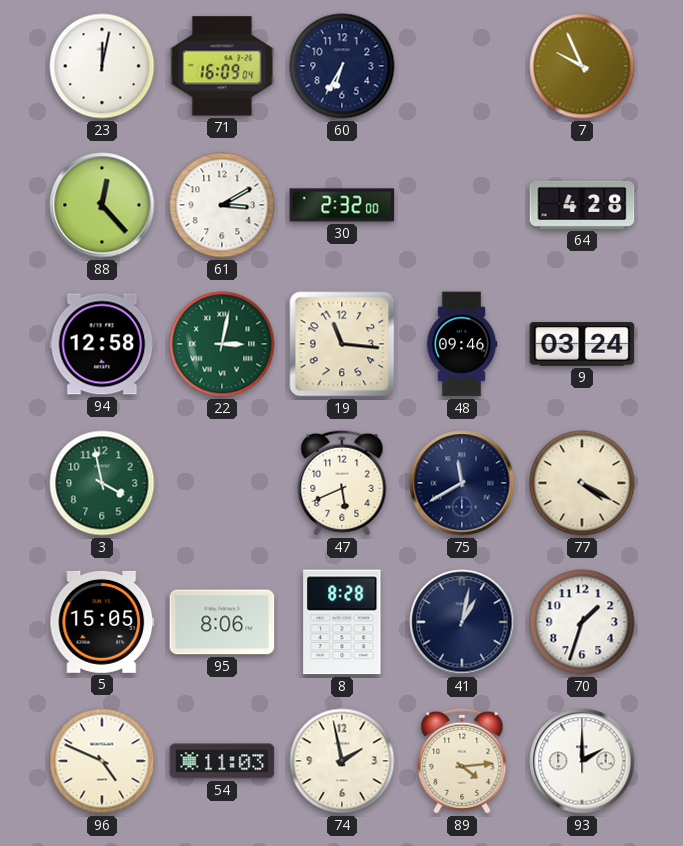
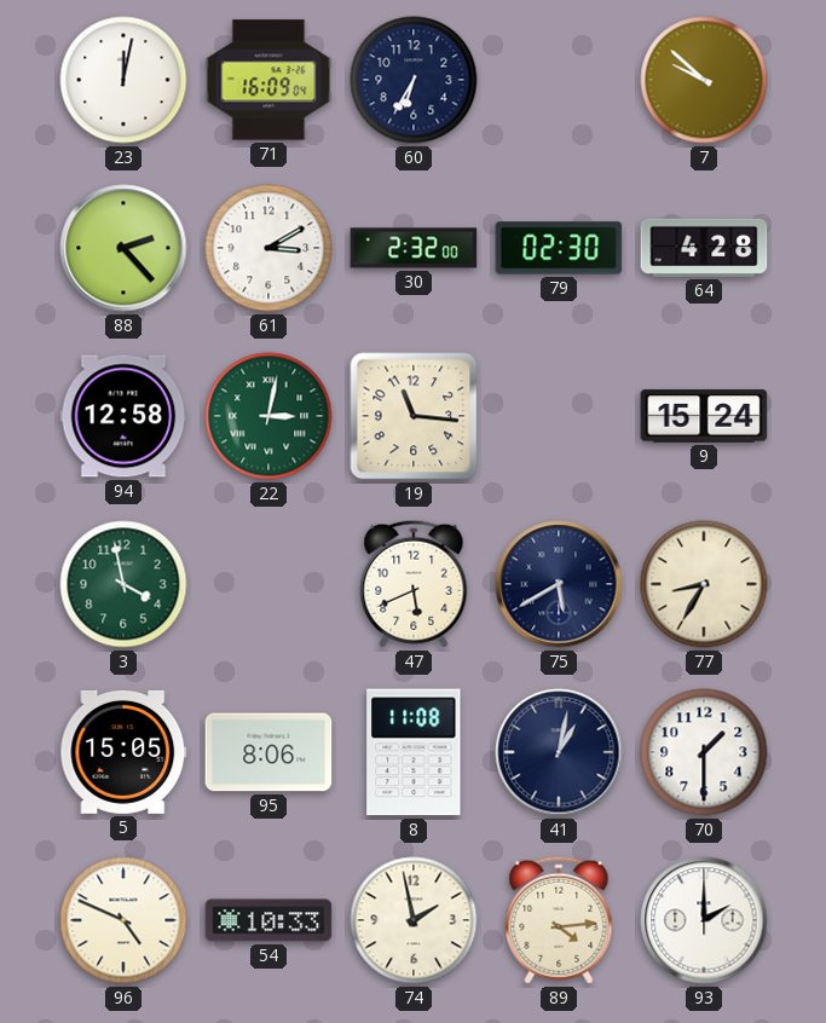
7: 9:56 -> 9:52
88: 12:23 -> 2:23
79: none -> 02:30
48: 09:46 -> none
9: 03:24 -> 15:24
75: 11:40 -> 5:40
77: 4:20 -> 8:35
8: 8:28 -> 11:08
70: 1:33 -> 1:30
54: 11:03 -> 10:33
